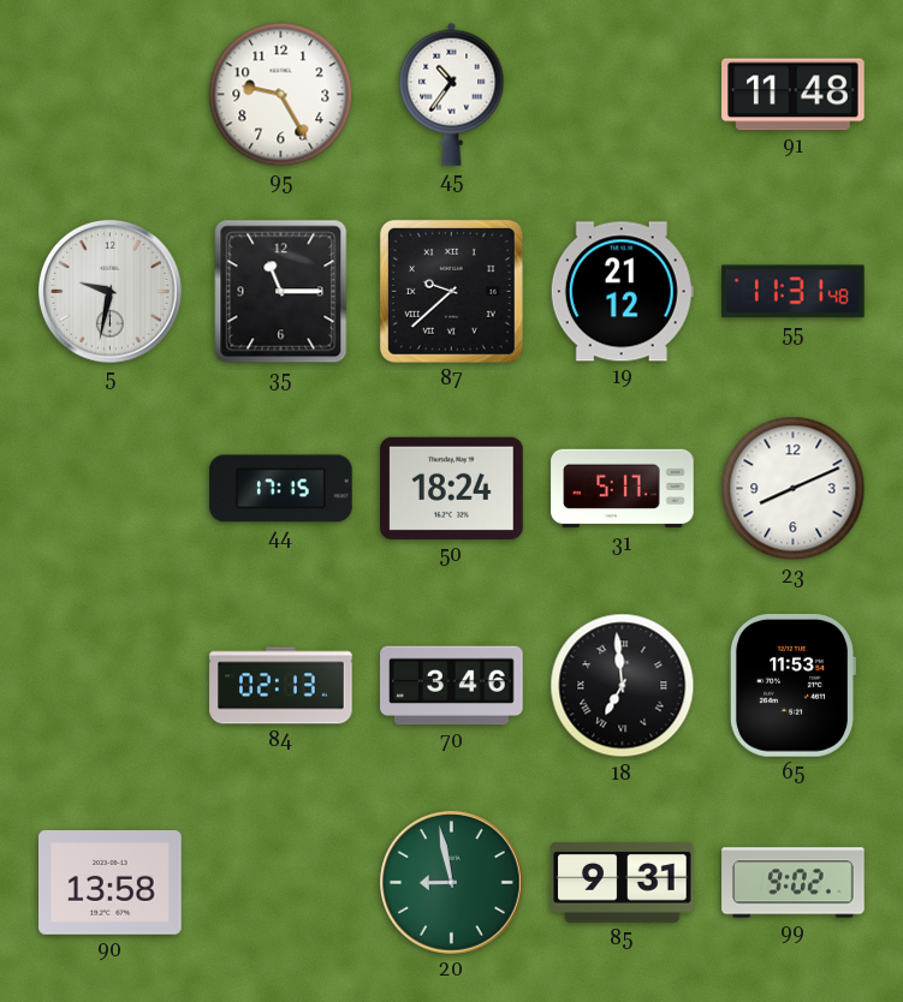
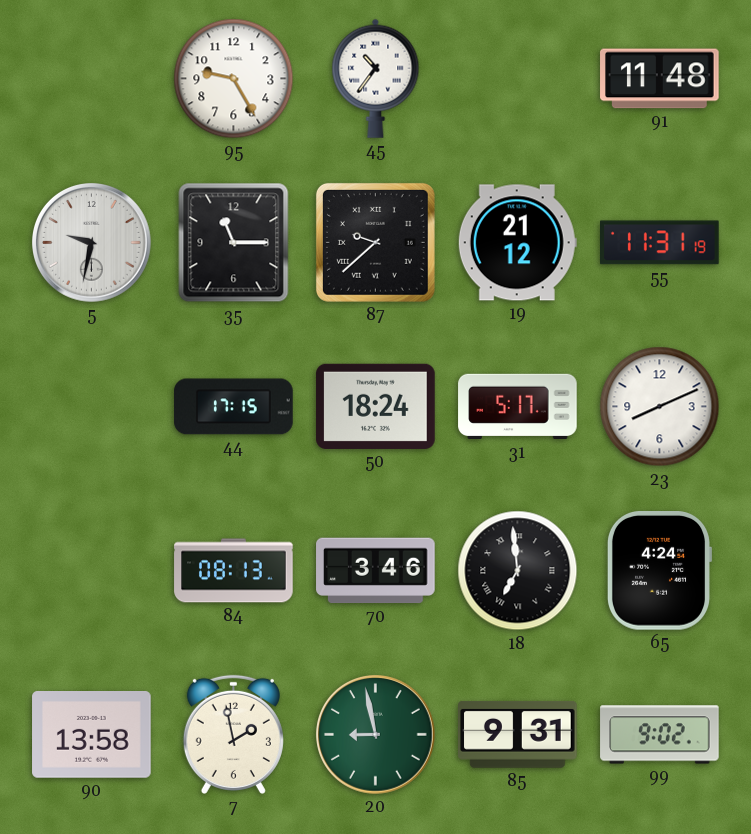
55: 11:31:48 -> 11:31:19
84: 02:13 -> 08:13
65: 11:53 -> 4:24
7: none -> 1:58
